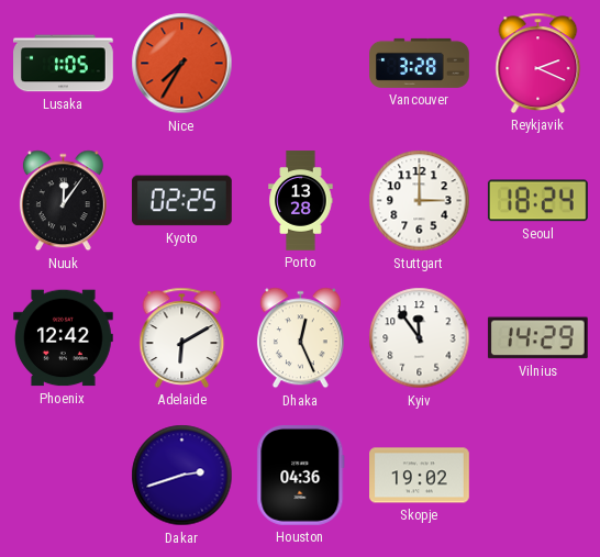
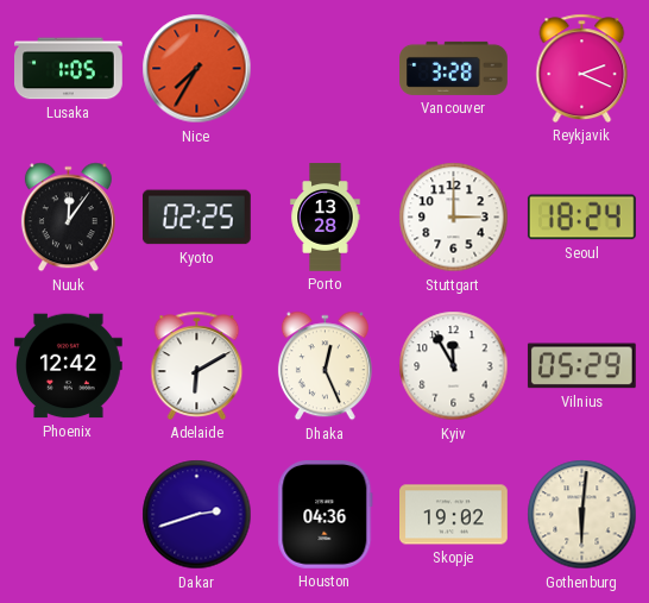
Kyiv: 11:54 -> 11:55
Vilnius: 14:29 -> 05:29
Gothenburg: none -> 6:01
